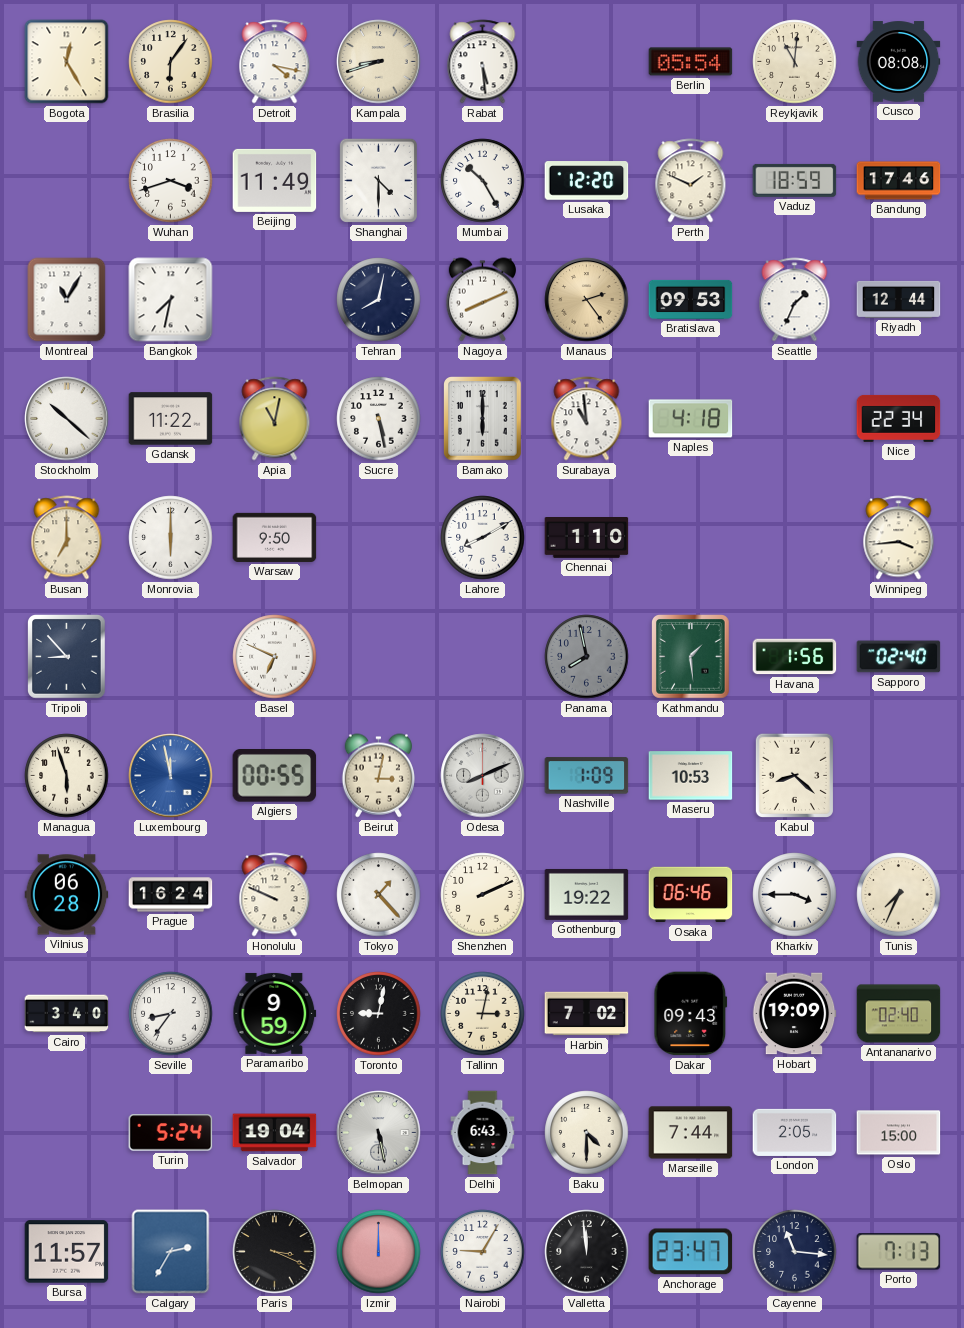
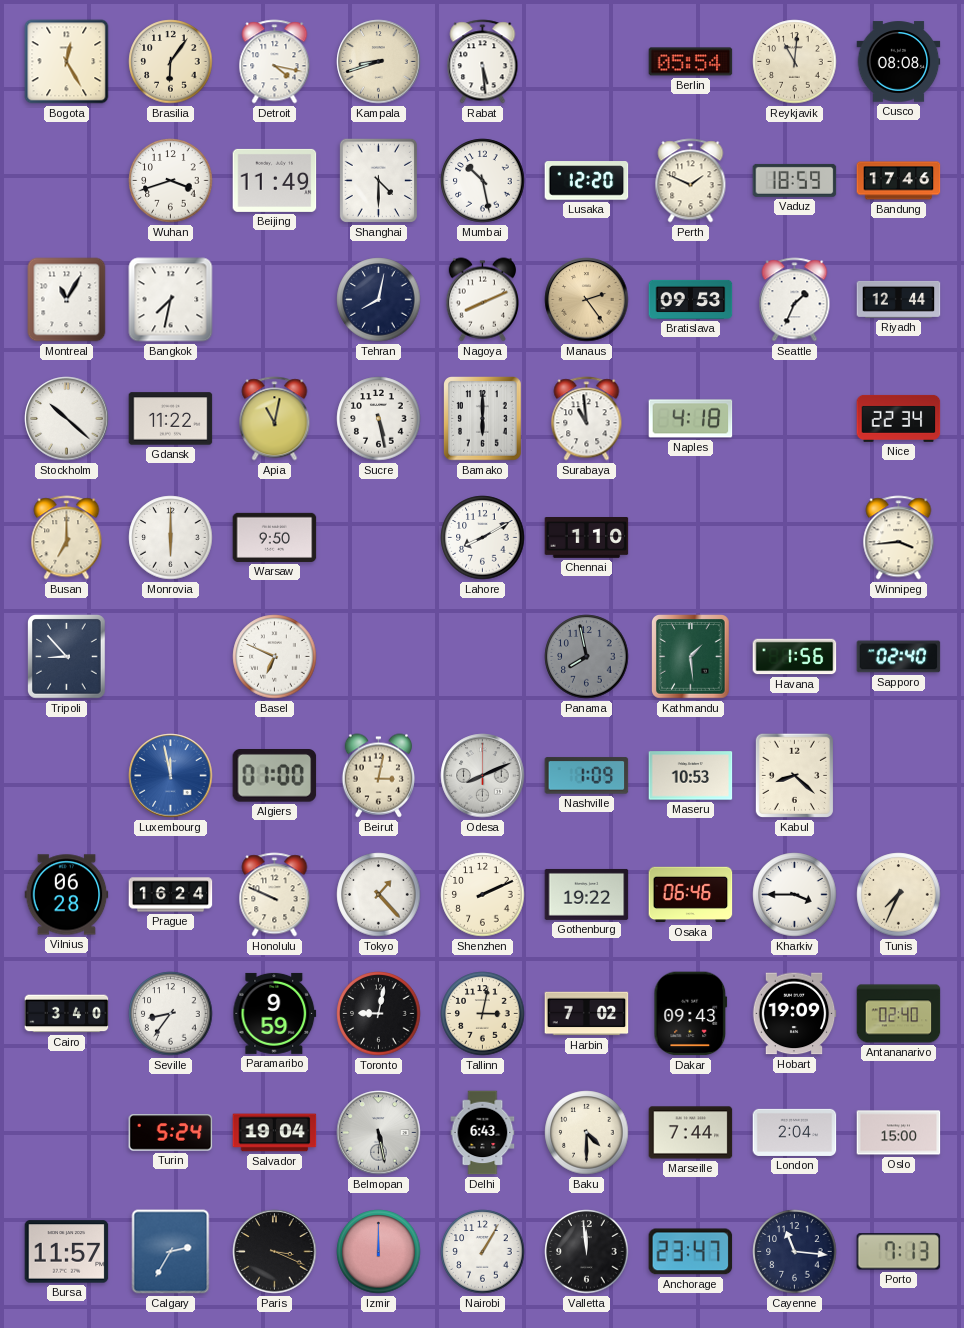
Mumbai: 10:25 -> 10:28
Managua: 5:57 -> none
Algiers: 00:55 -> 01:00
London: 2:05 -> 2:04
Nairobi: 9:05 -> 1:05
